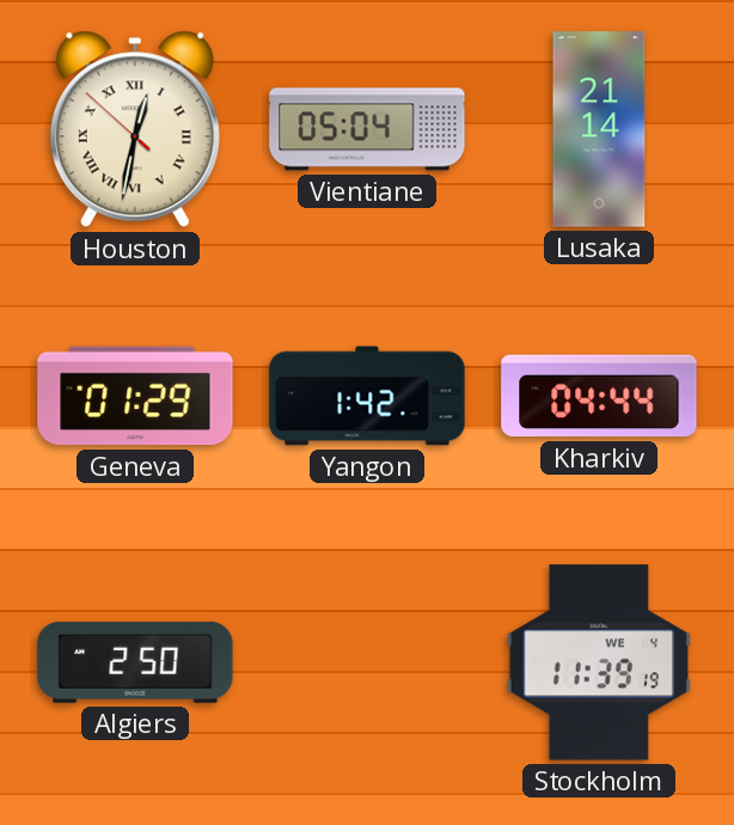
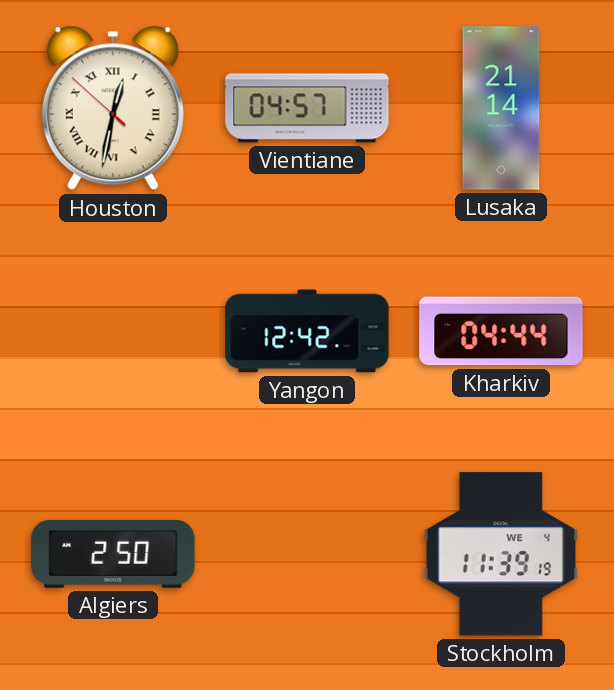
Vientiane: 05:04 -> 04:57
Geneva: 01:29 -> none
Yangon: 1:42 -> 12:42
